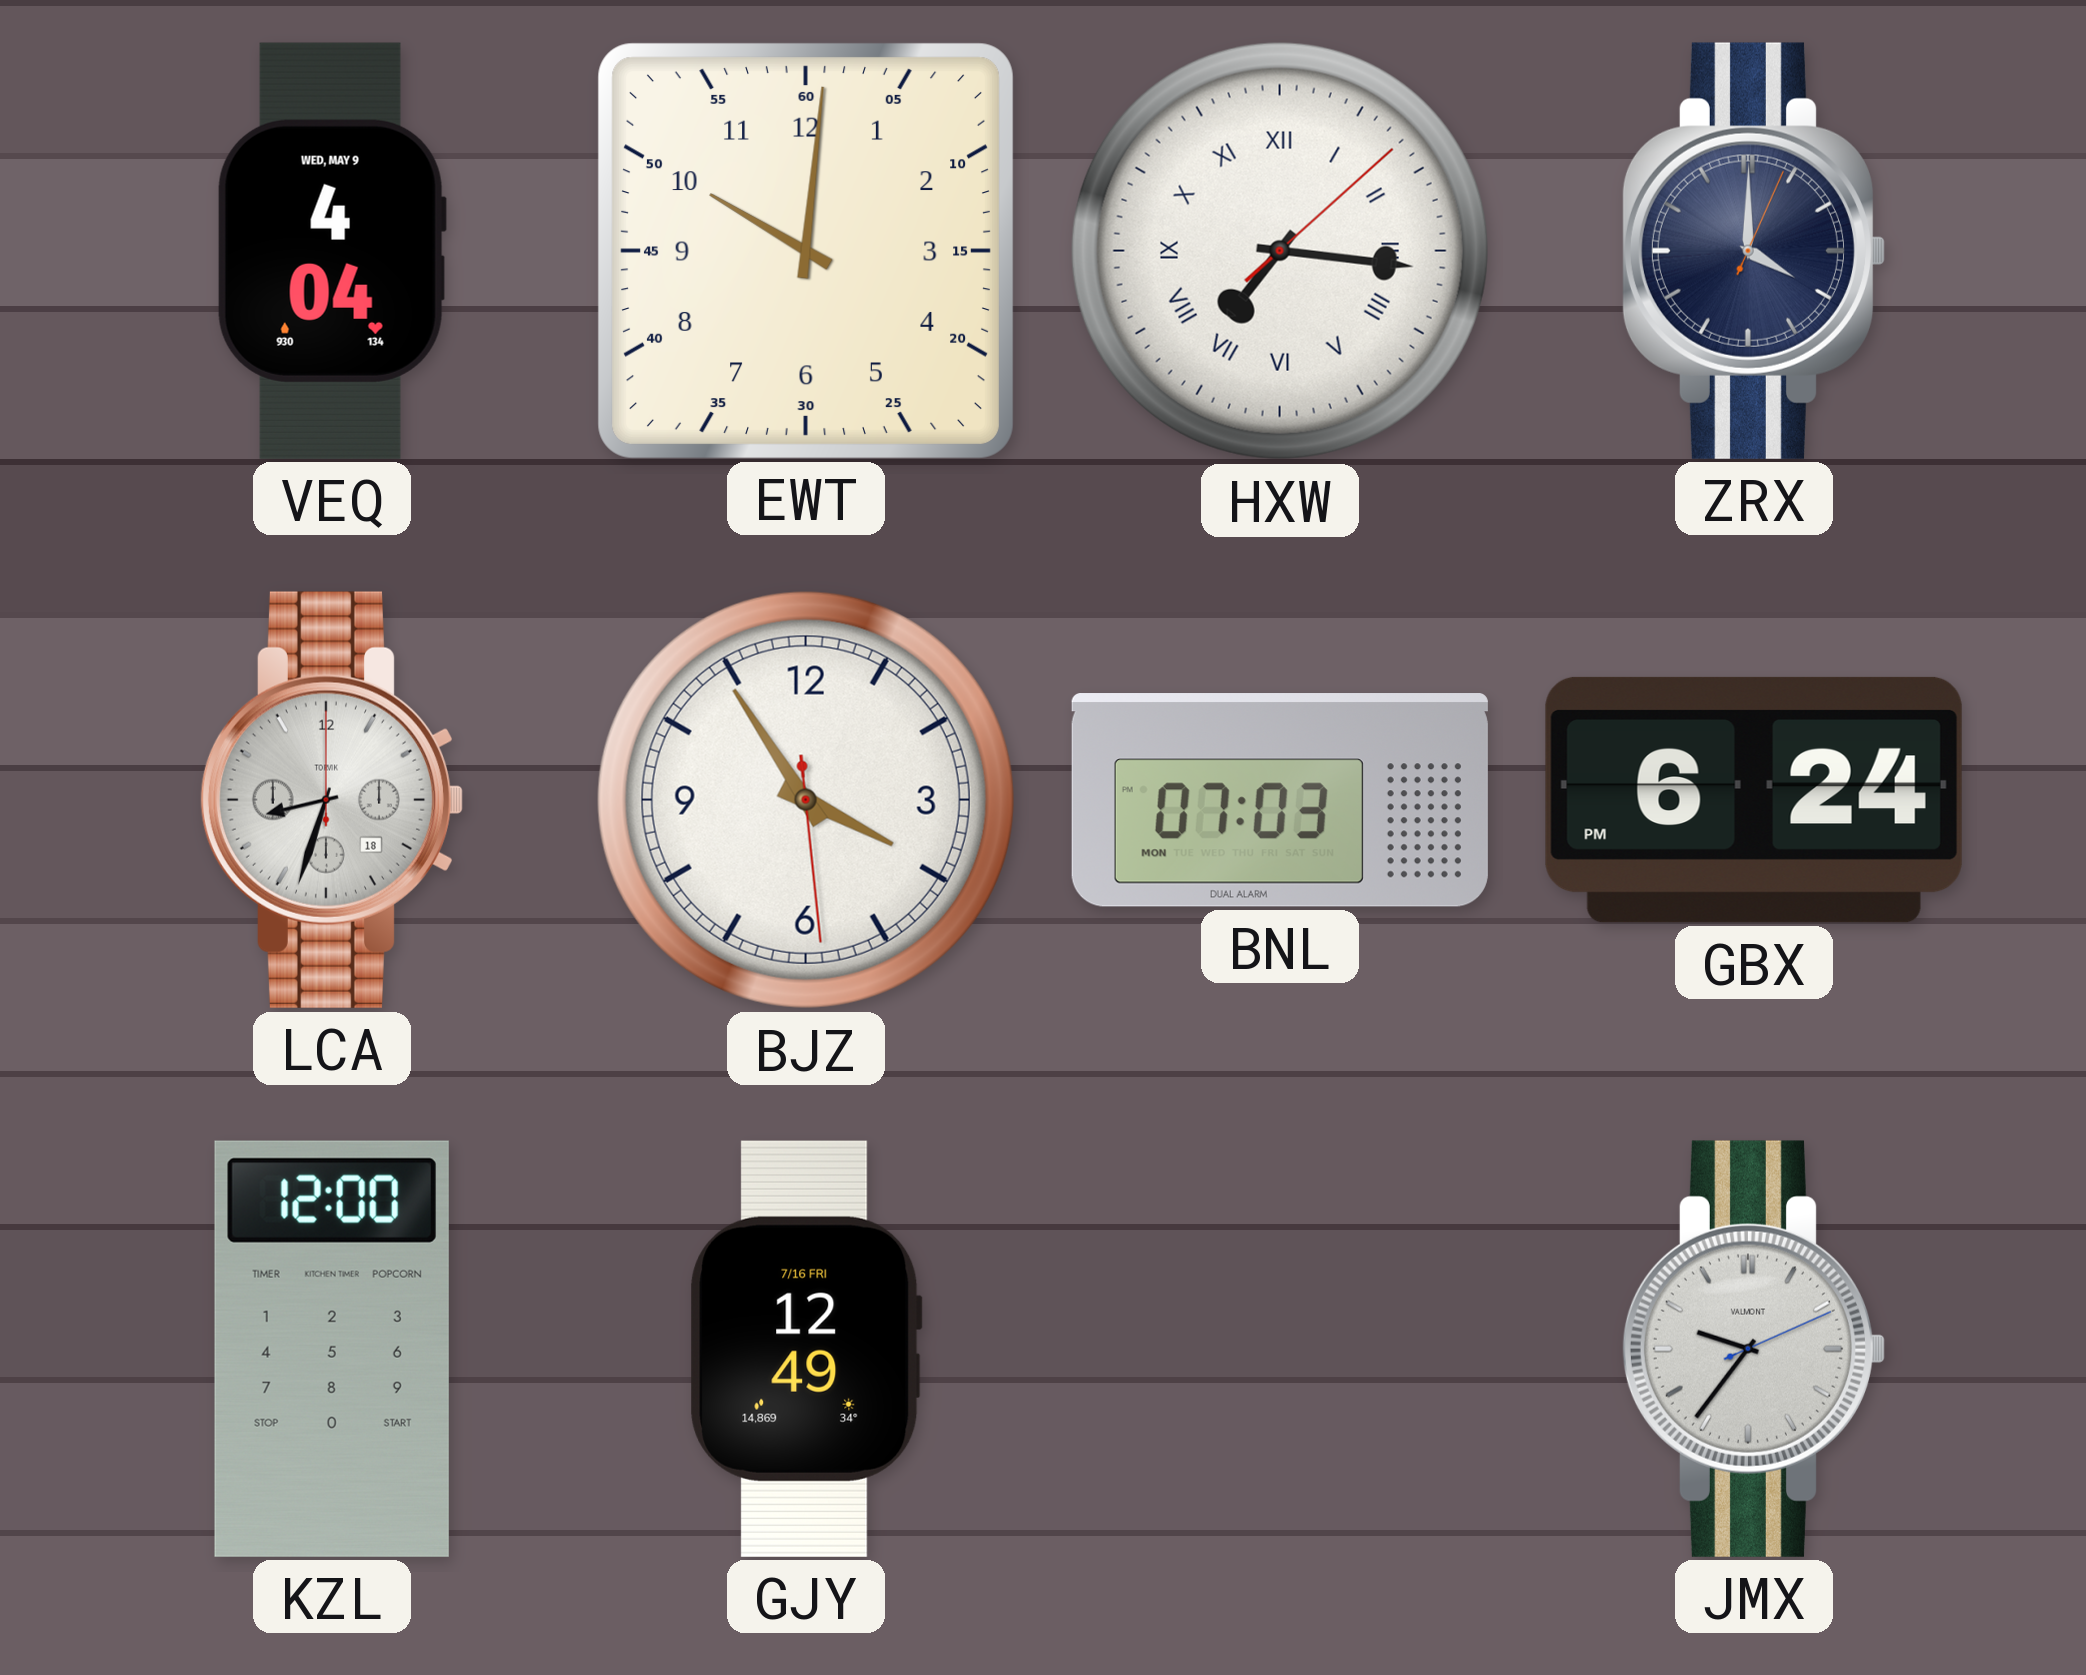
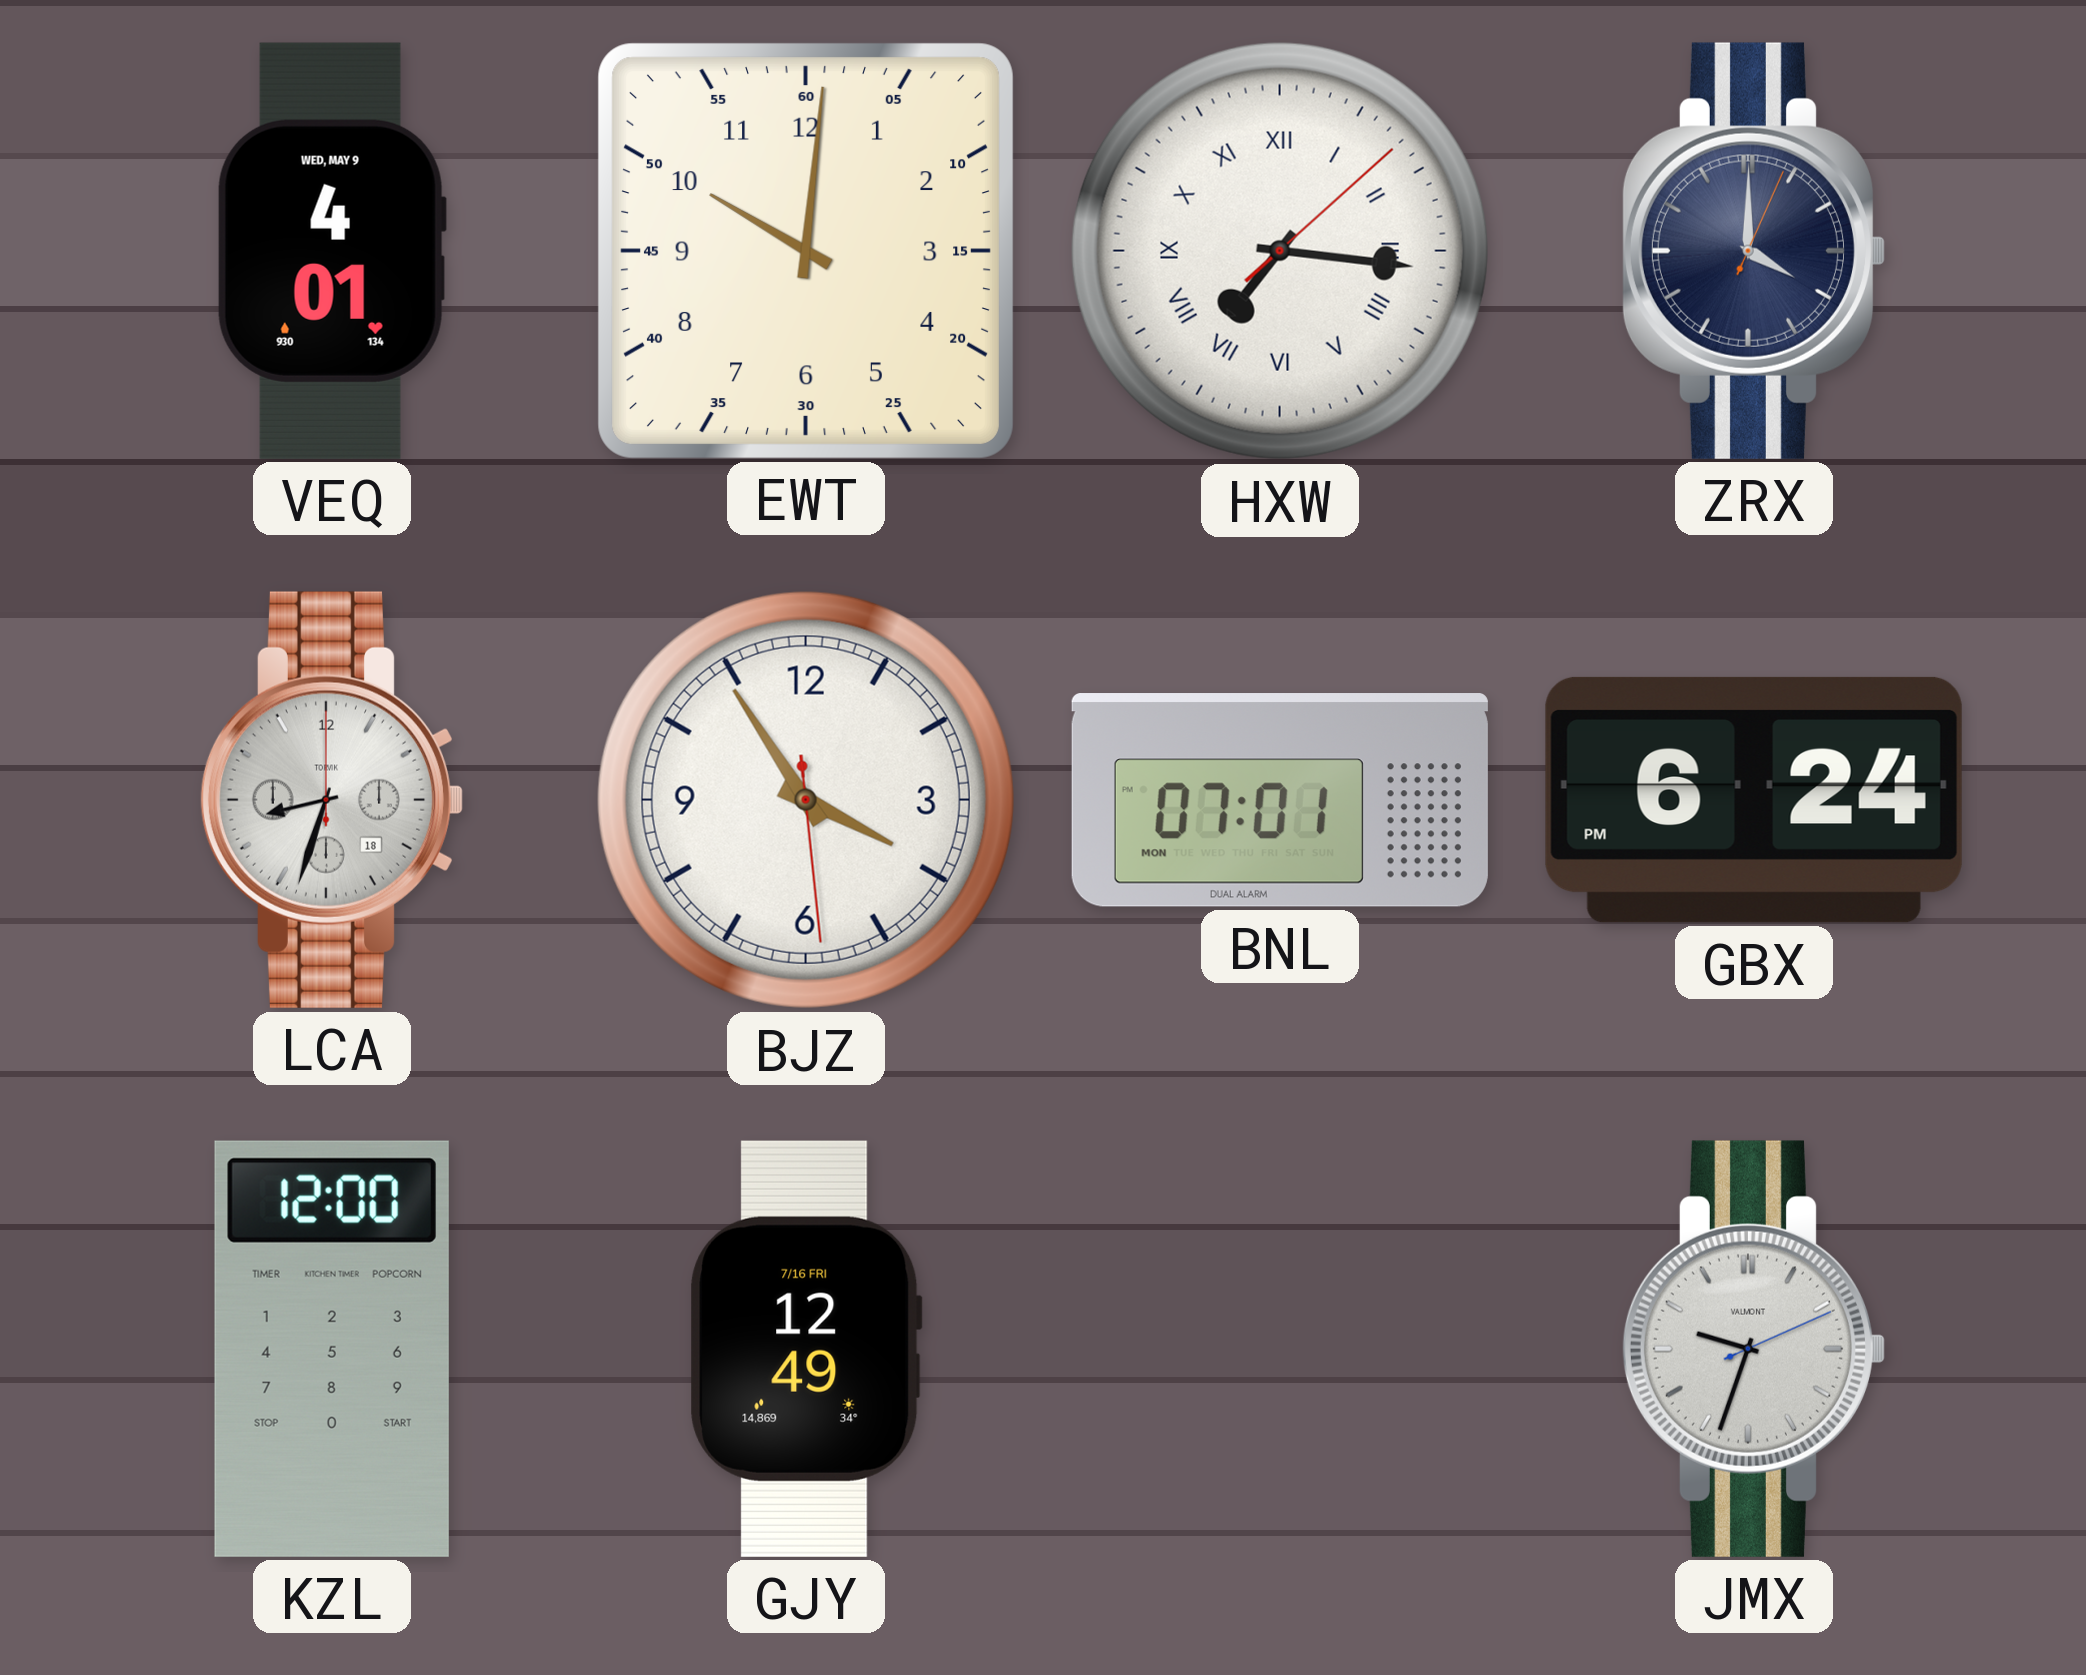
VEQ: 4:04 -> 4:01
BNL: 07:03 -> 07:01
JMX: 9:36 -> 9:33
